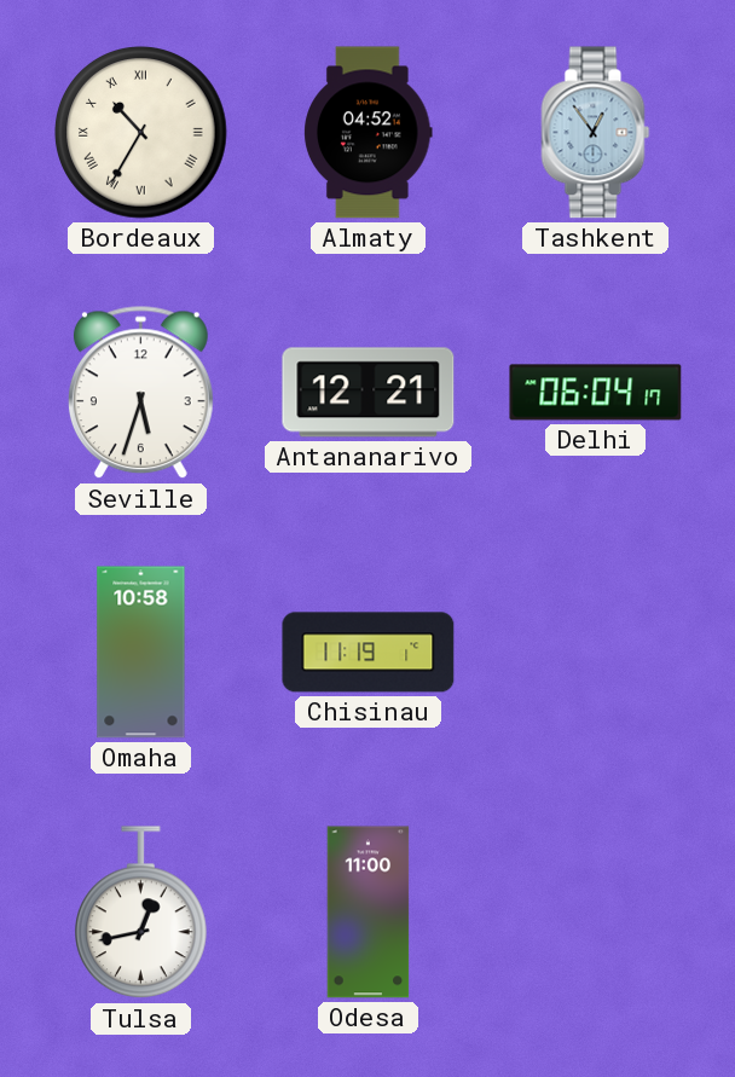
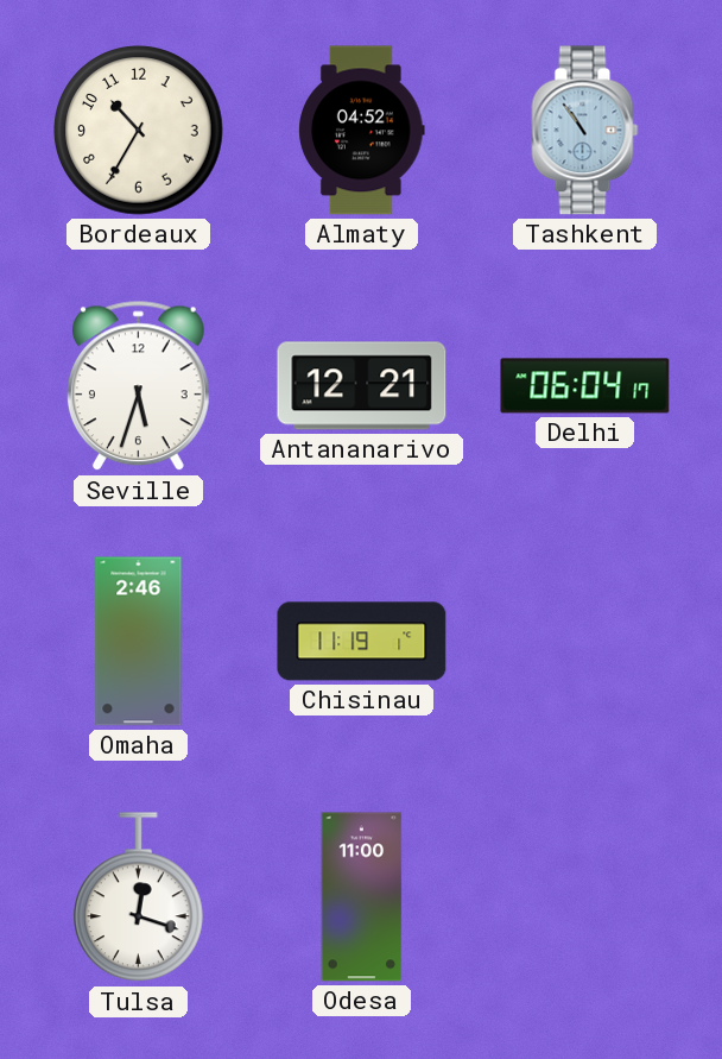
Bordeaux numerals: Roman -> Arabic
Tashkent: 12:54 -> 10:54
Omaha: 10:58 -> 2:46
Tulsa: 12:43 -> 12:18
